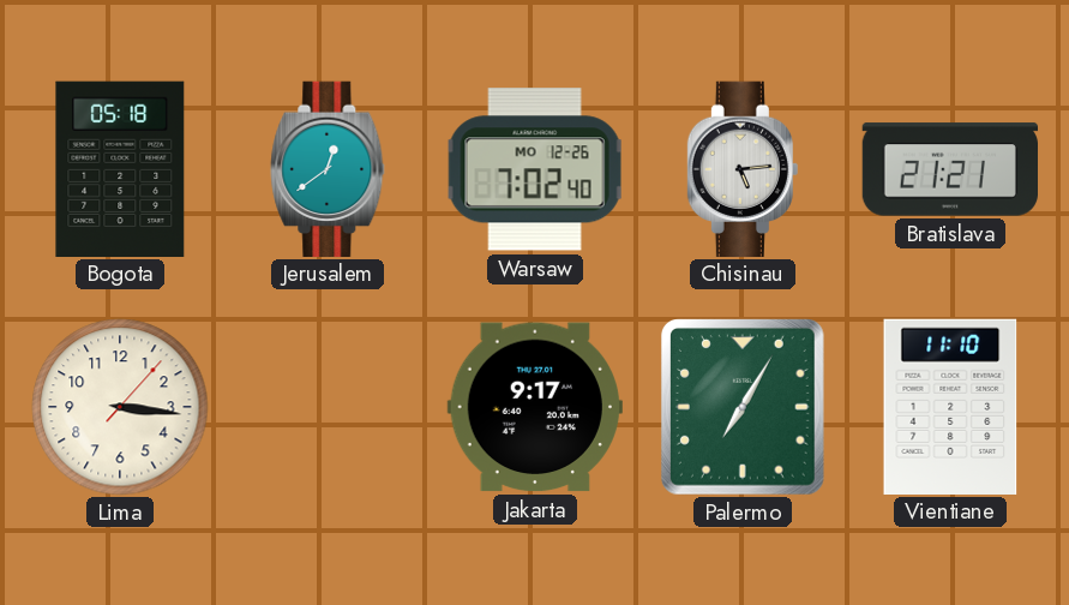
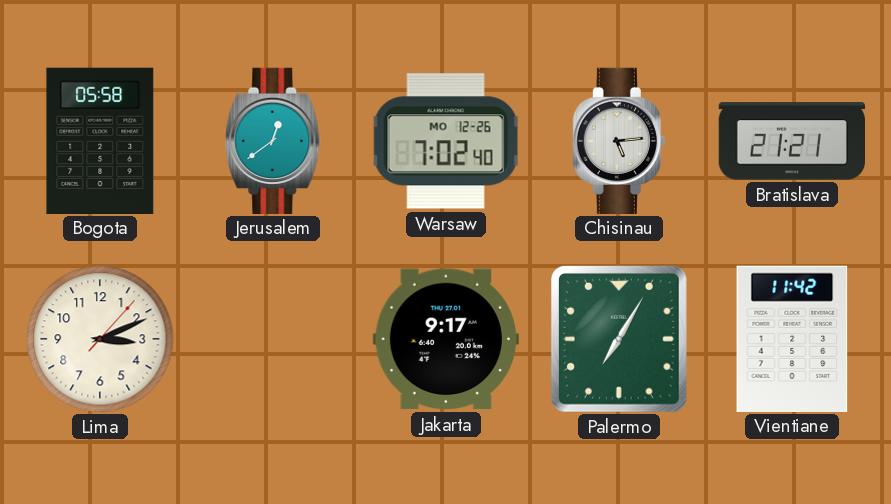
Bogota: 05:18 -> 05:58
Lima: 3:16 -> 3:11
Vientiane: 11:10 -> 11:42
